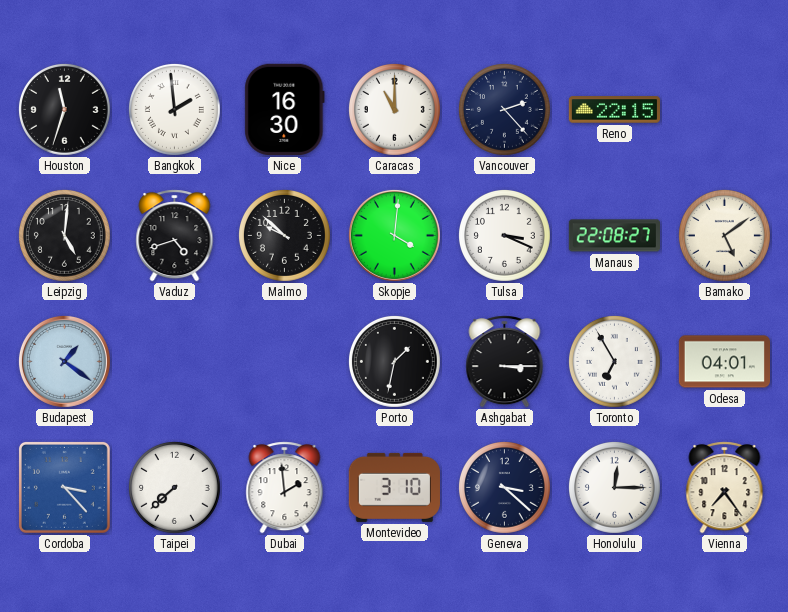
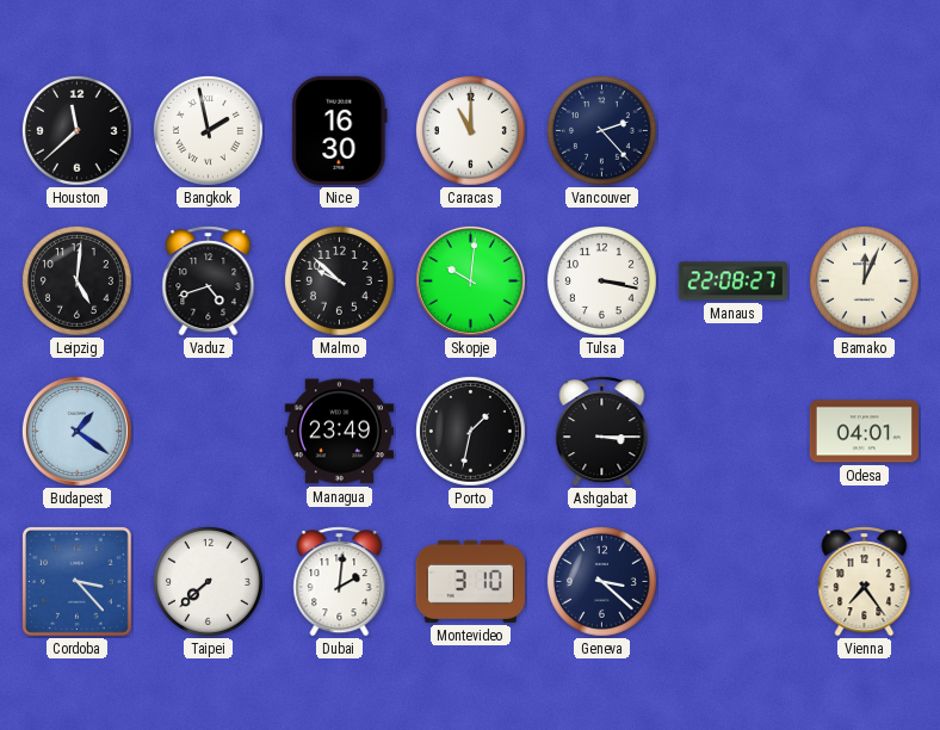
Houston: 11:33 -> 11:38
Bangkok: 1:59 -> 1:58
Reno: 22:15 -> none
Skopje: 4:01 -> 10:01
Tulsa: 3:19 -> 3:17
Bamako: 5:09 -> 12:04
Managua: none -> 23:49
Toronto: 6:55 -> none
Dubai: 1:59 -> 2:01
Honolulu: 12:15 -> none
